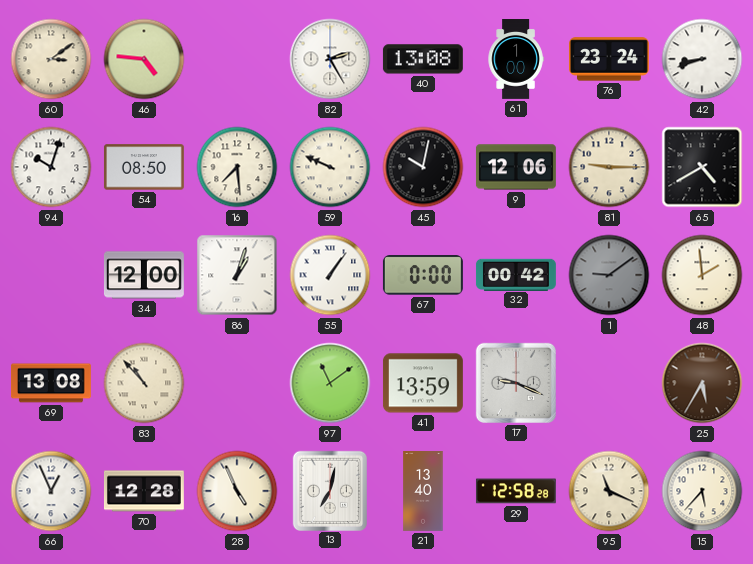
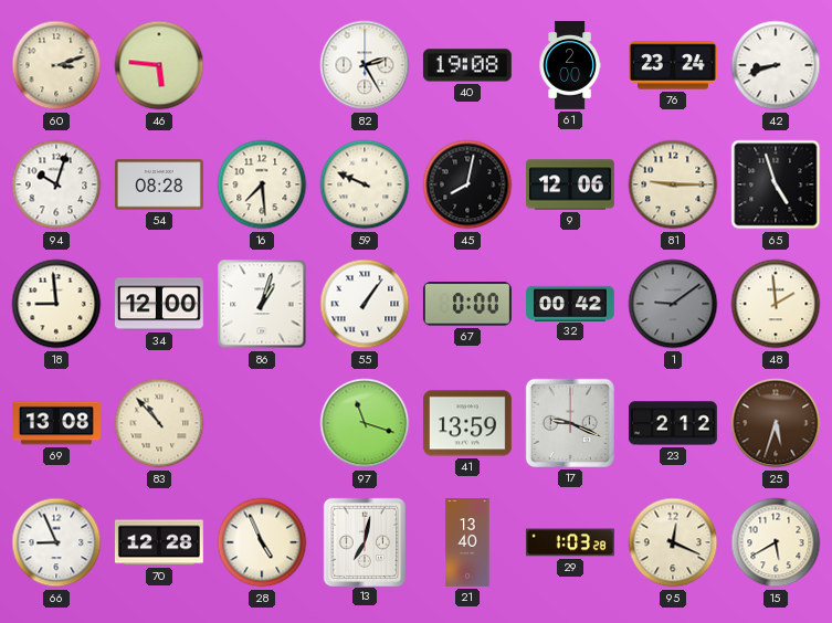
60: 3:09 -> 3:12
46: 4:46 -> 5:46
40: 13:08 -> 19:08
61: 1:00 -> 2:00
54: 08:50 -> 08:28
45: 10:02 -> 8:02
65: 4:40 -> 4:57
18: none -> 8:59
97: 11:09 -> 11:18
23: none -> 2:12
25: 5:35 -> 5:33
66: 12:56 -> 8:56
29: 12:58 -> 1:03
95: 11:19 -> 12:19
15: 5:37 -> 5:40
